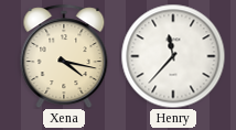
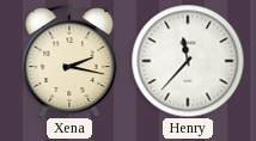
Xena: 4:17 -> 2:17
